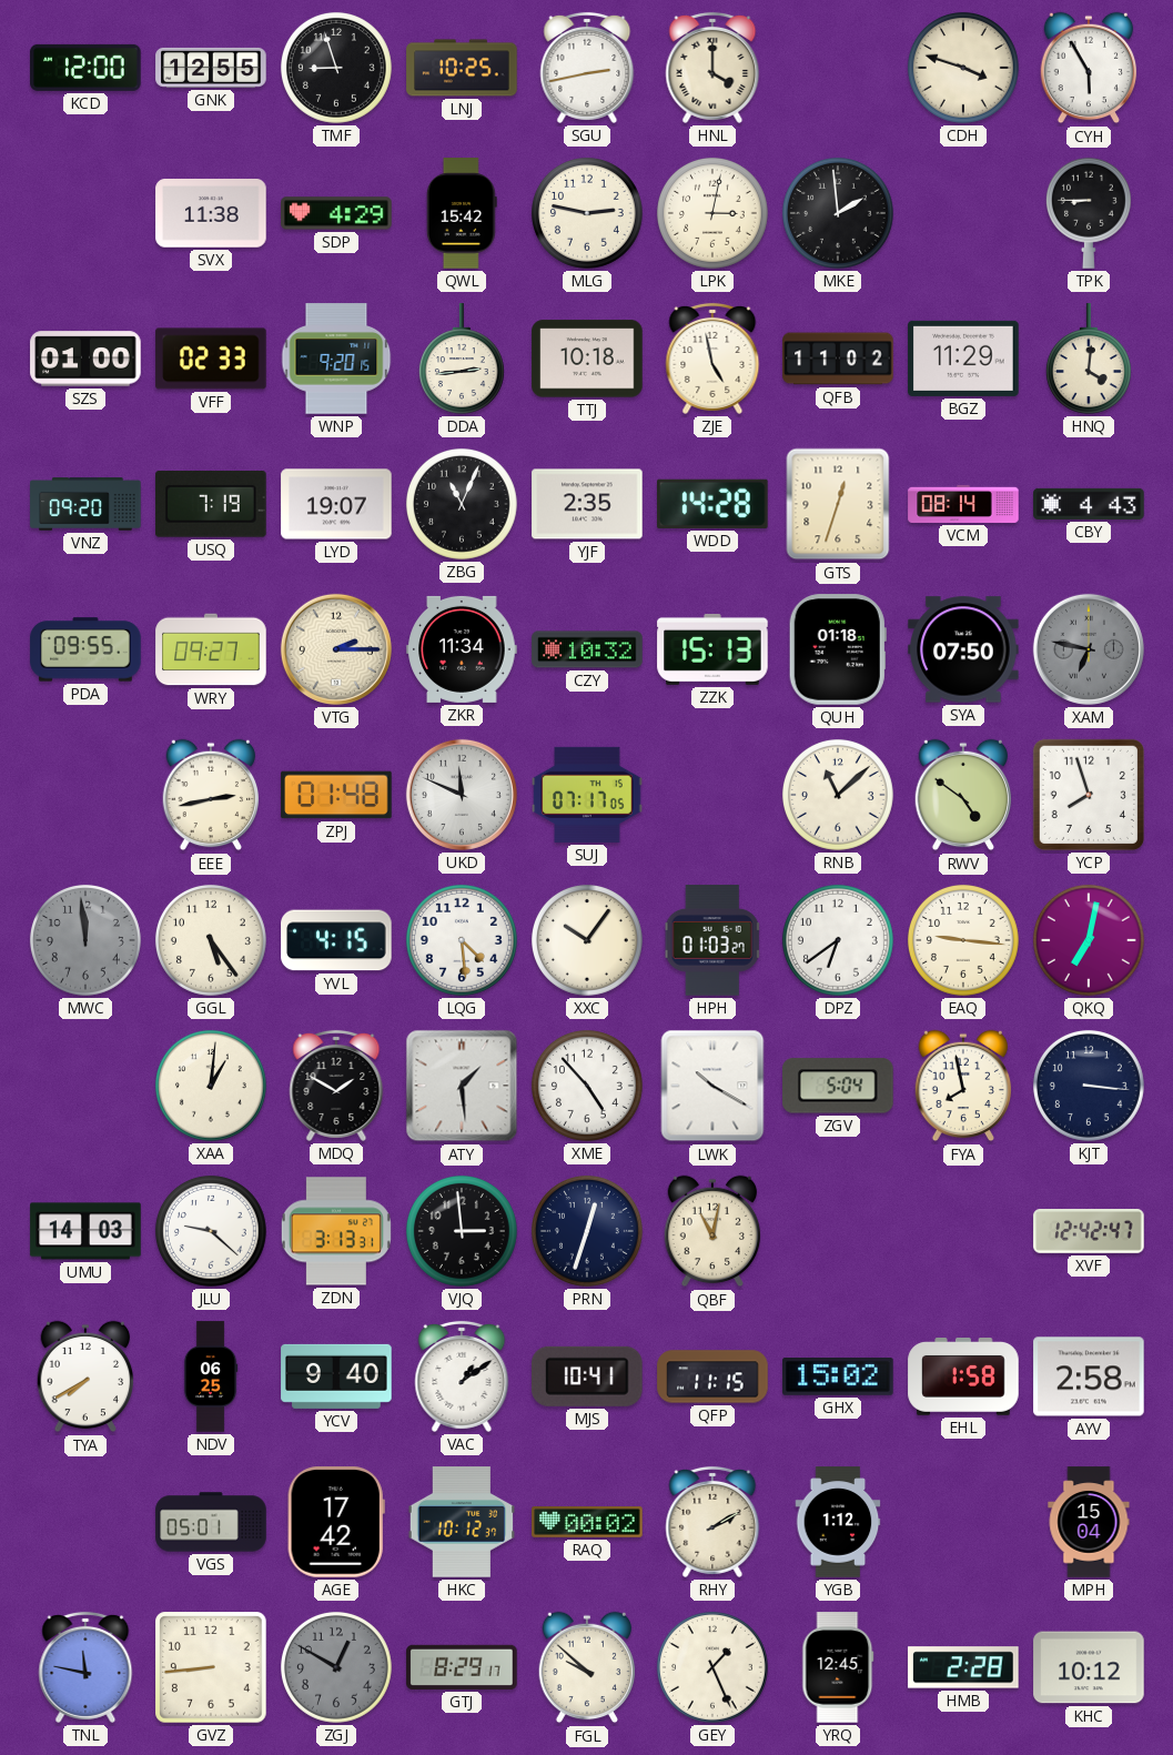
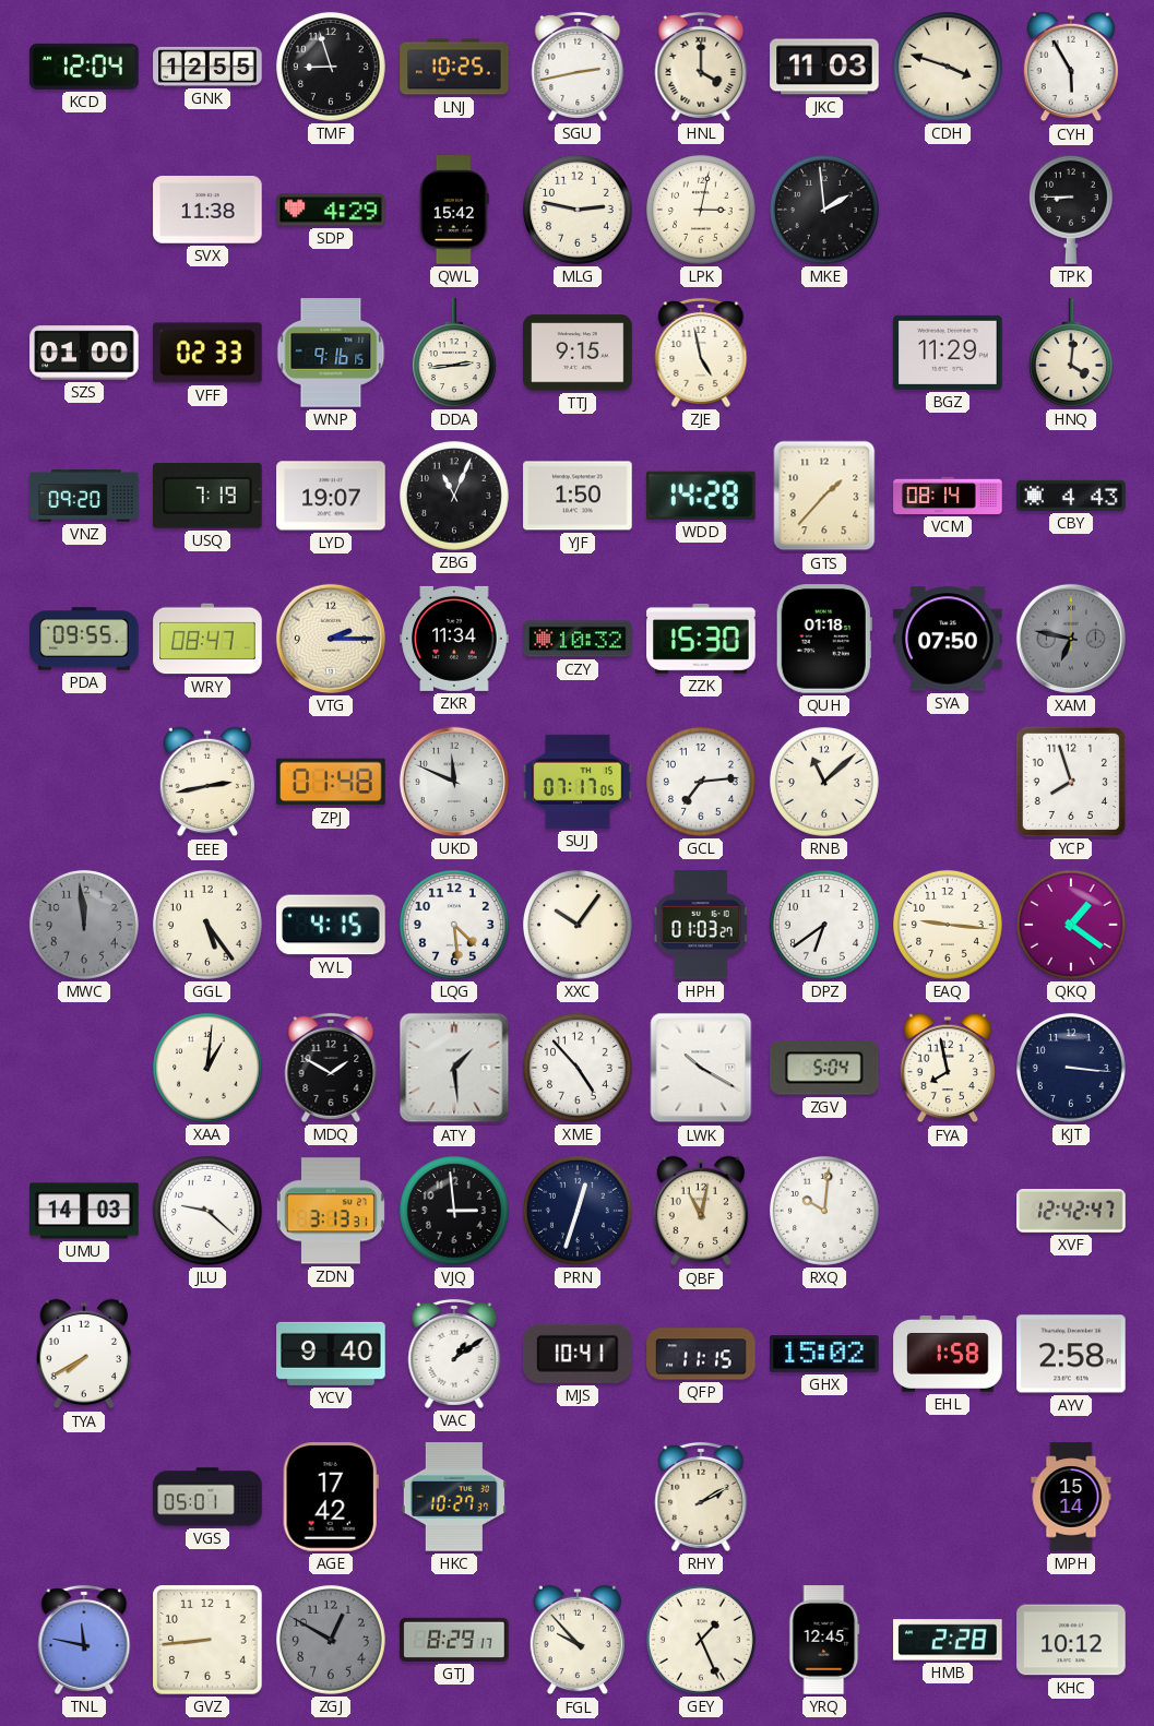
KCD: 12:00 -> 12:04
JKC: none -> 11:03
WNP: 9:20 -> 9:16
TTJ: 10:18 -> 9:15
QFB: 11:02 -> none
YJF: 2:35 -> 1:50
GTS: 12:33 -> 1:37
WRY: 09:27 -> 08:47
ZZK: 15:13 -> 15:30
GCL: none -> 7:14
RWV: 4:51 -> none
QKQ: 7:02 -> 1:21
RXQ: none -> 10:01
NDV: 06:25 -> none
HKC: 10:12 -> 10:27
RAQ: 00:02 -> none
YGB: 1:12 -> none
MPH: 15:04 -> 15:14
FGL: 9:52 -> 9:53
